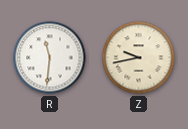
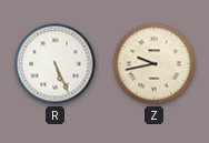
R: 11:31 -> 5:26
